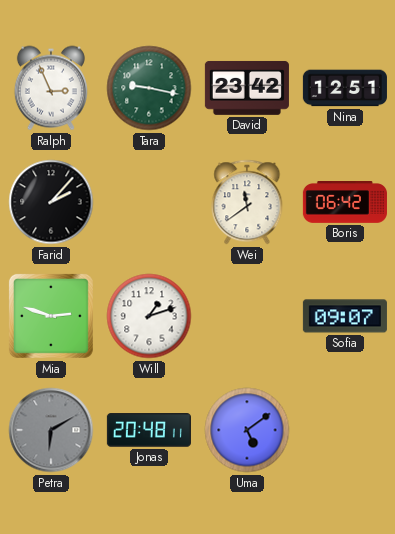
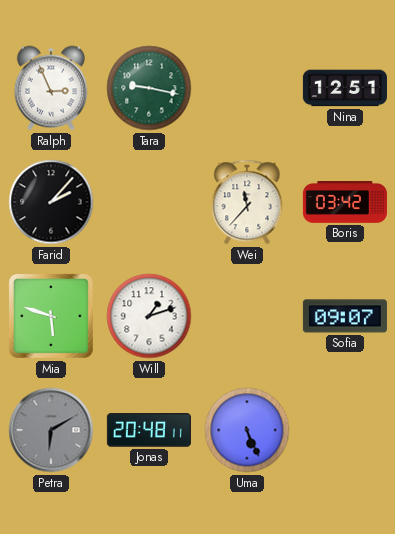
David: 23:42 -> none
Wei: 11:39 -> 11:37
Boris: 06:42 -> 03:42
Mia: 2:48 -> 5:48
Uma: 5:09 -> 5:26
